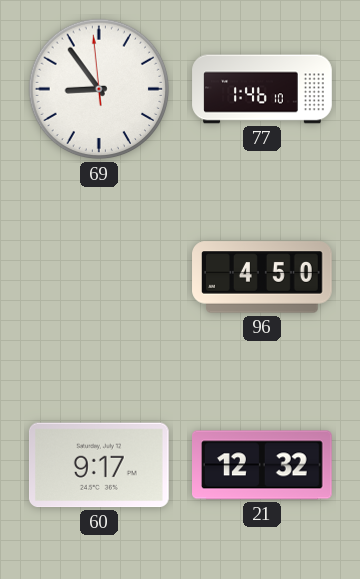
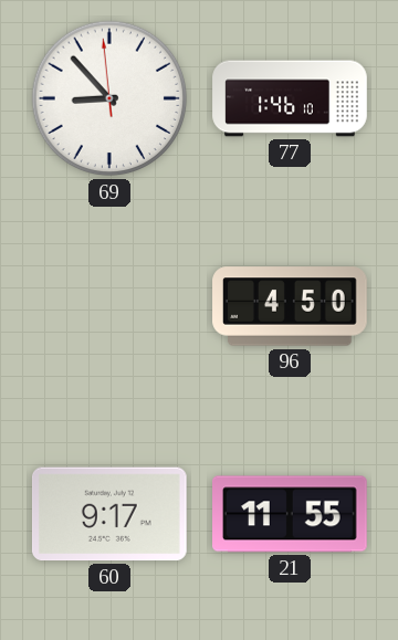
69: 8:53 -> 8:52
21: 12:32 -> 11:55
